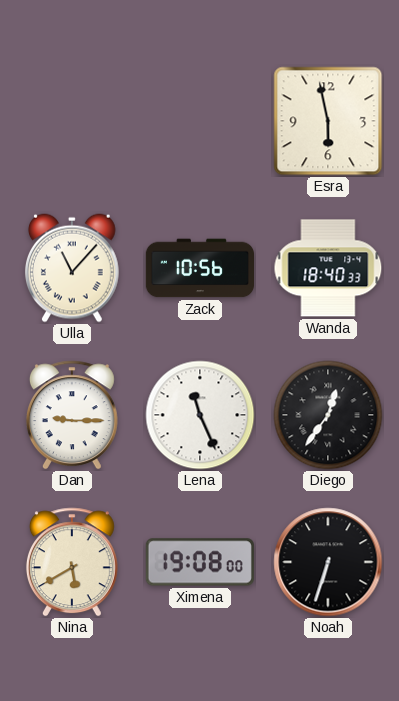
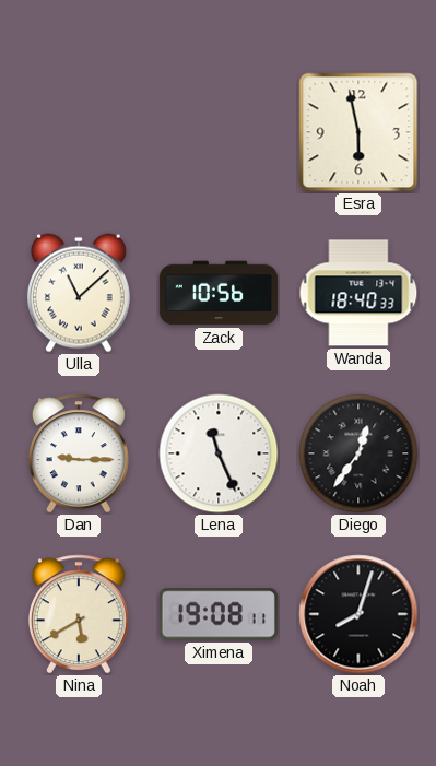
Ulla: 11:07 -> 11:08
Ximena: 19:08:00 -> 19:08:11
Noah: 6:33 -> 8:03
